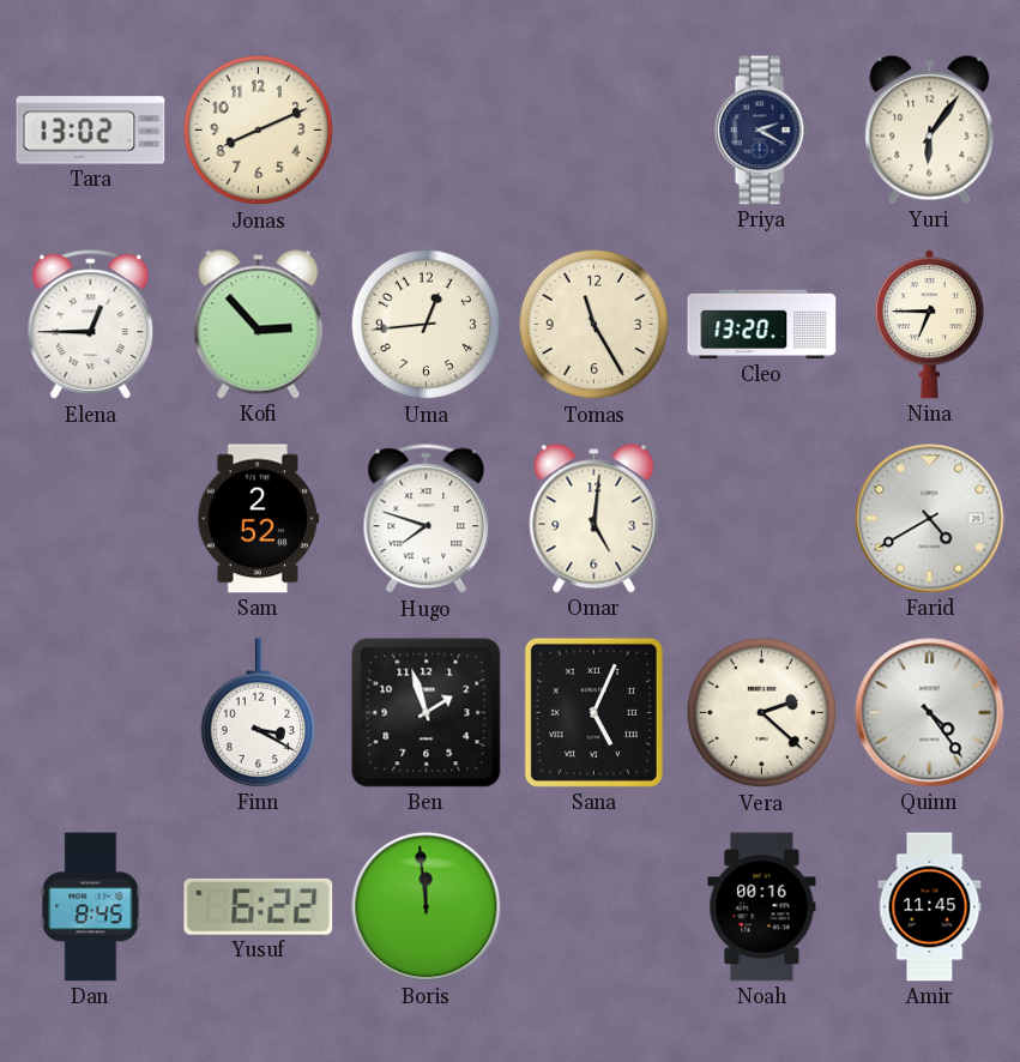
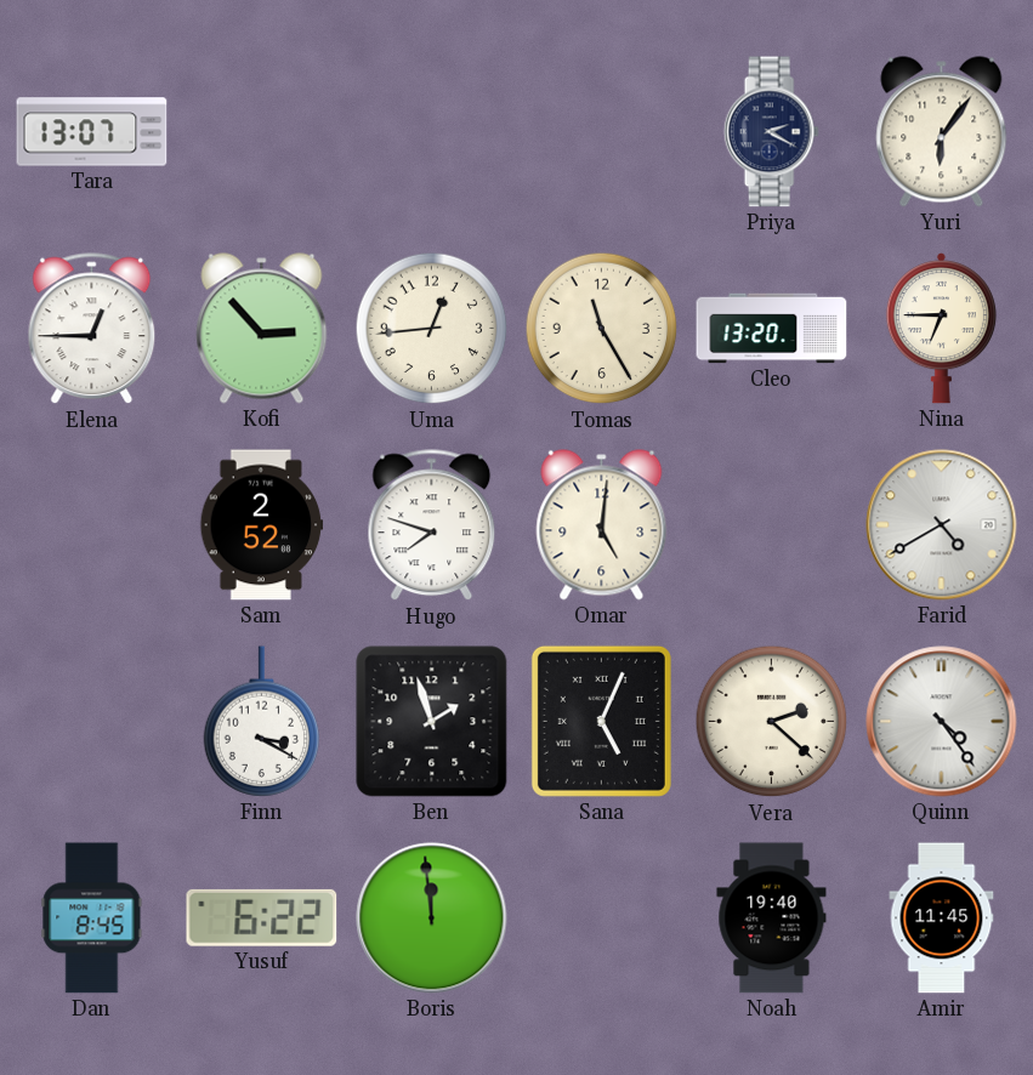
Tara: 13:02 -> 13:07
Jonas: 8:11 -> none
Noah: 00:16 -> 19:40
